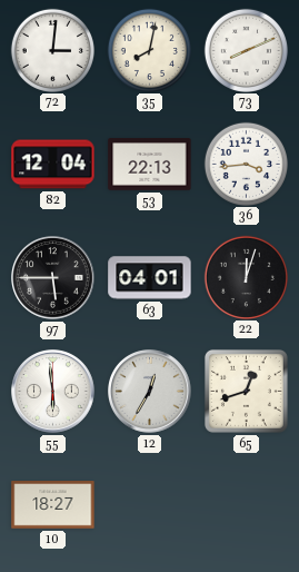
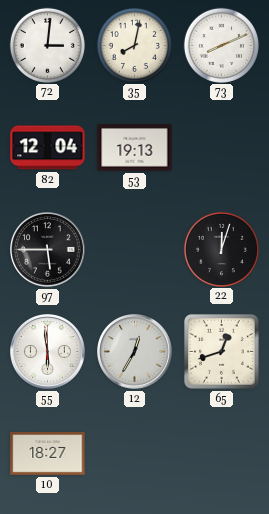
53: 22:13 -> 19:13
36: 3:44 -> none
63: 04:01 -> none
